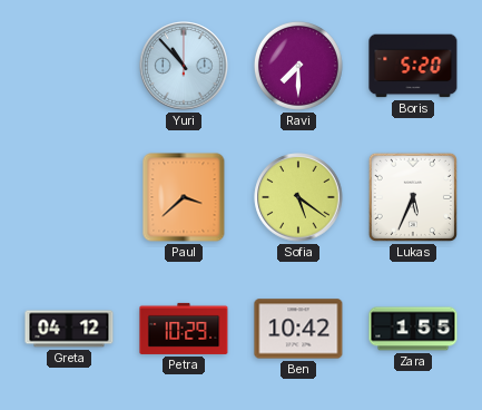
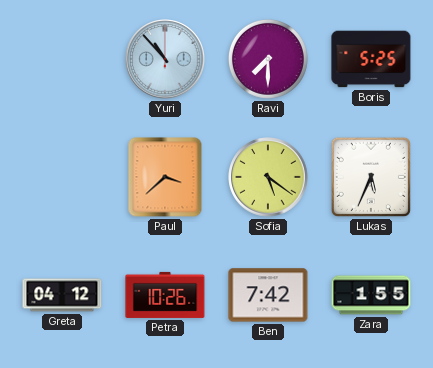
Boris: 5:20 -> 5:25
Petra: 10:29 -> 10:26
Ben: 10:42 -> 7:42
